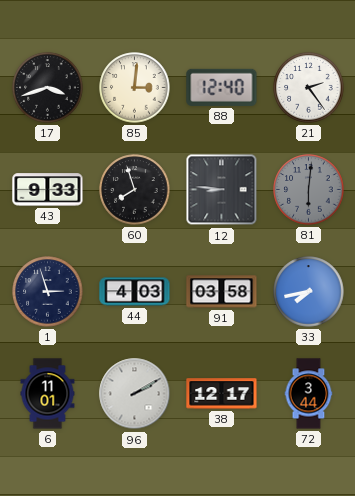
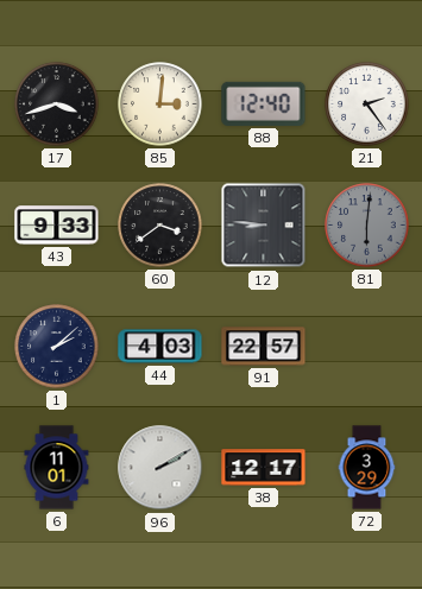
60: 7:57 -> 3:39
1: 2:57 -> 2:08
91: 03:58 -> 22:57
33: 7:43 -> none
72: 3:44 -> 3:29
